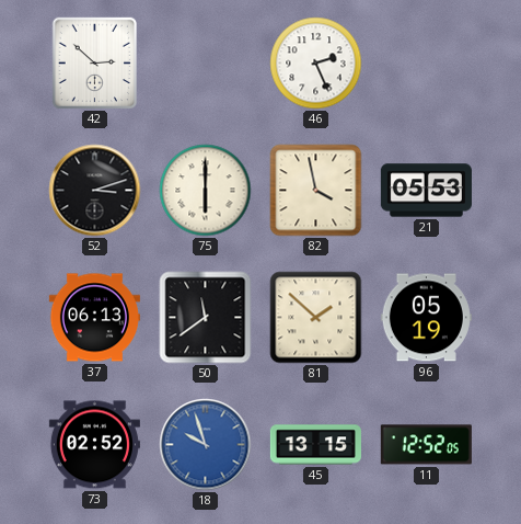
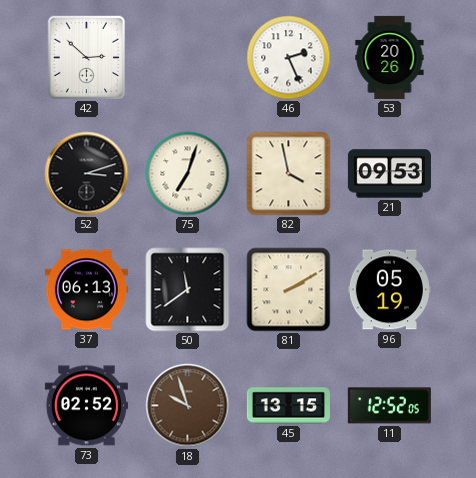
53: none -> 20:26
75: 6:00 -> 7:03
21: 05:53 -> 09:53
81: 1:52 -> 2:10
18 dial: blue -> brown
